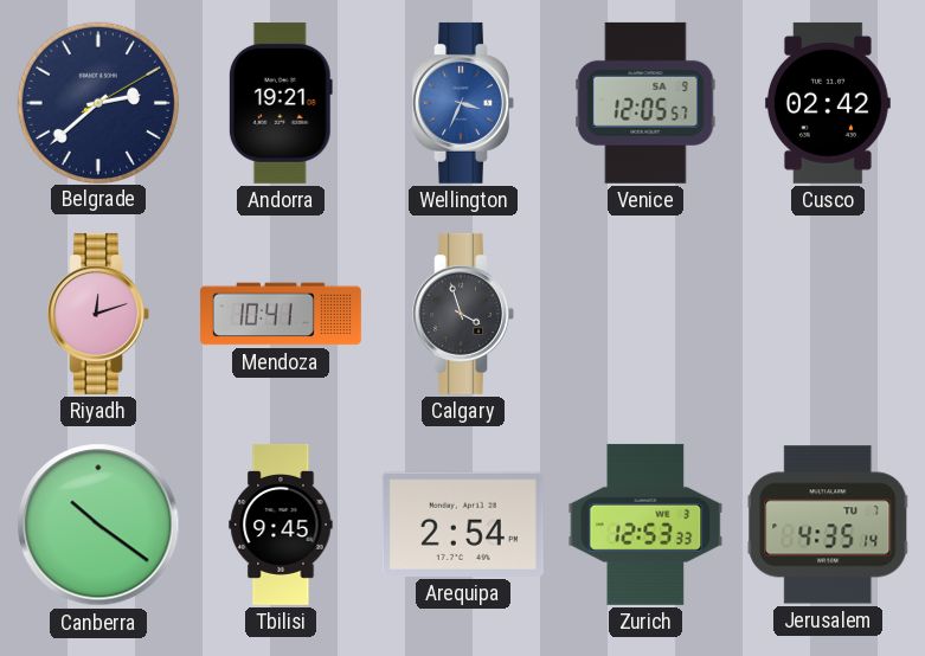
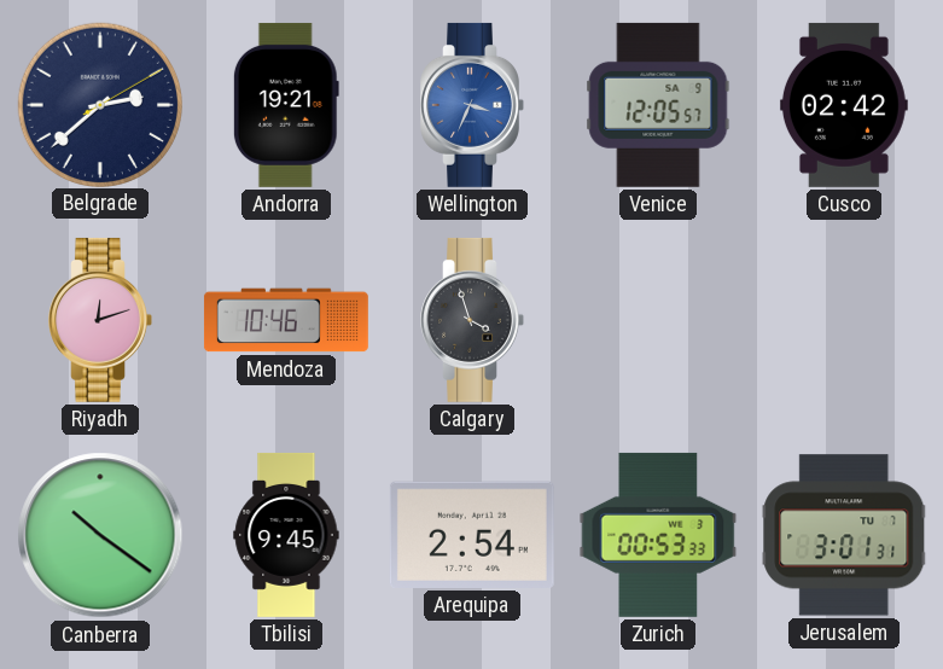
Mendoza: 10:41 -> 10:46
Zurich: 12:53 -> 00:53
Jerusalem: 4:35 -> 3:01
